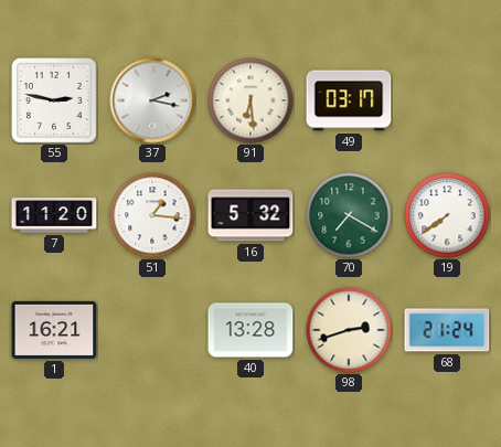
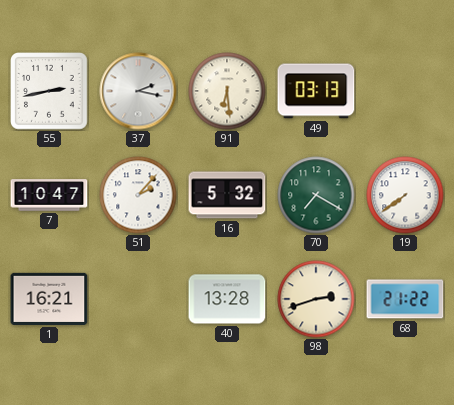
55: 2:47 -> 2:43
49: 03:17 -> 03:13
7: 11:20 -> 10:47
51: 1:16 -> 2:07
68: 21:24 -> 21:22
